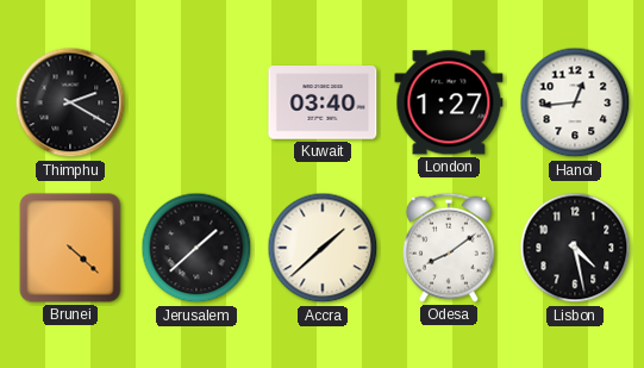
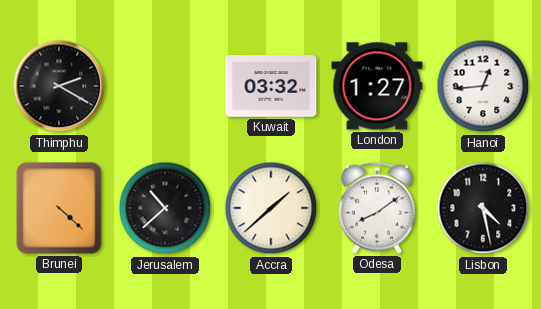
Kuwait: 03:40 -> 03:32
Jerusalem: 1:38 -> 10:38
